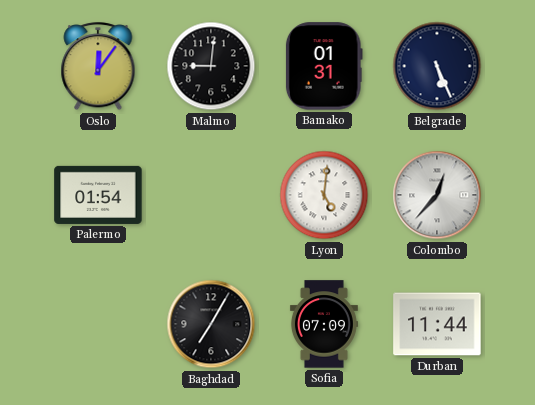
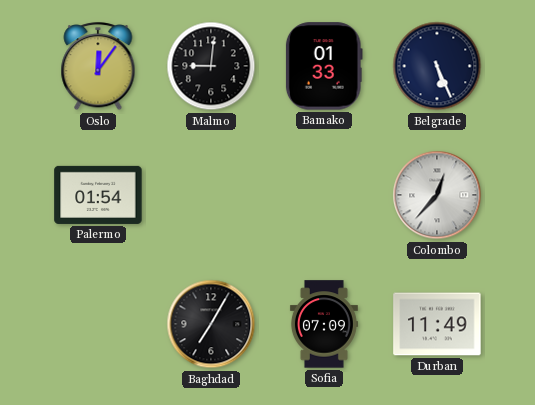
Bamako: 01:31 -> 01:33
Lyon: 5:01 -> none
Durban: 11:44 -> 11:49
